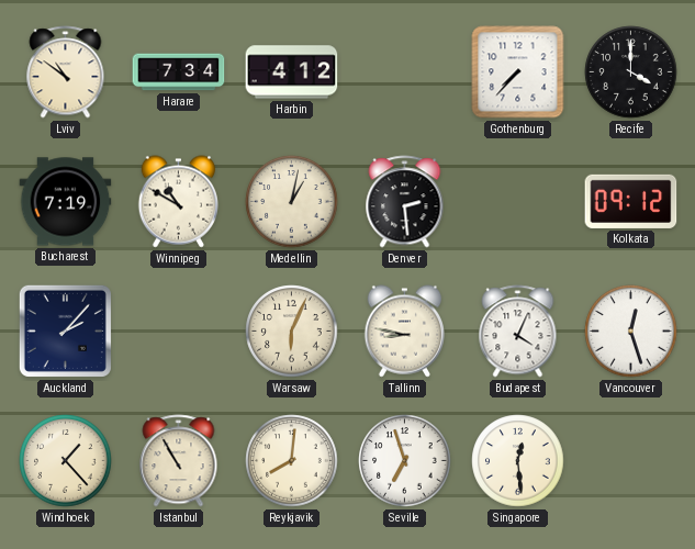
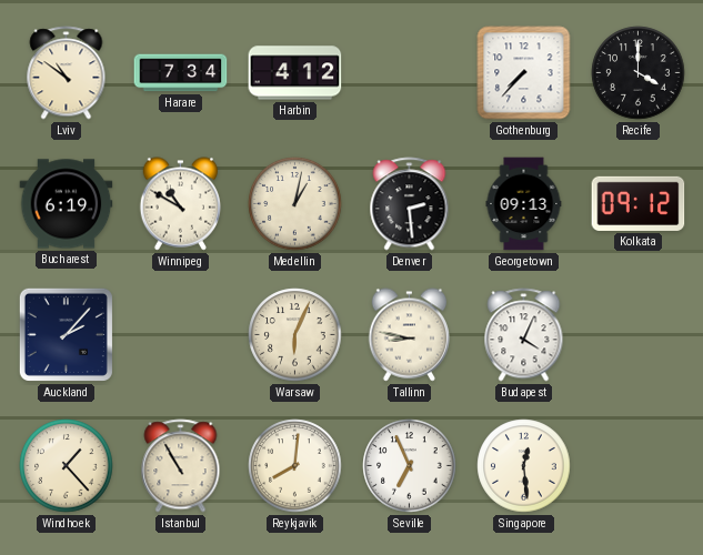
Bucharest: 7:19 -> 6:19
Georgetown: none -> 09:13
Vancouver: 12:27 -> none
Seville: 6:57 -> 6:56
